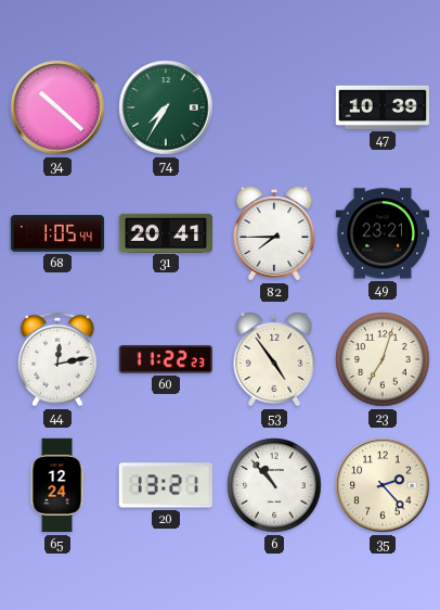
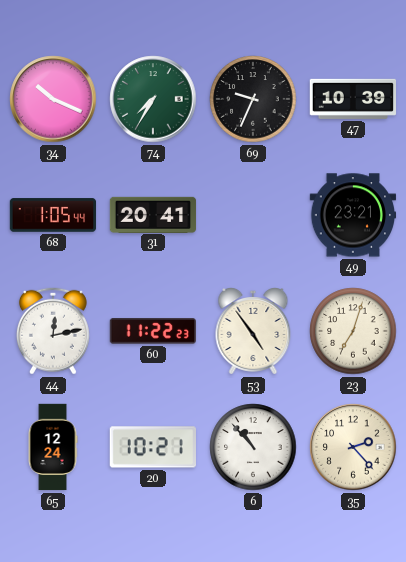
34: 10:22 -> 10:19
69: none -> 9:34
82: 7:45 -> none
20: 13:21 -> 10:21
